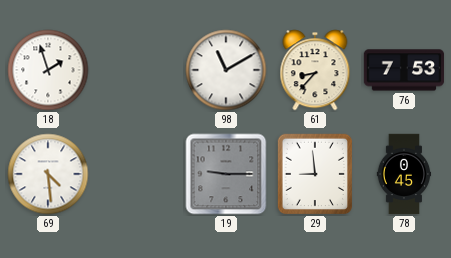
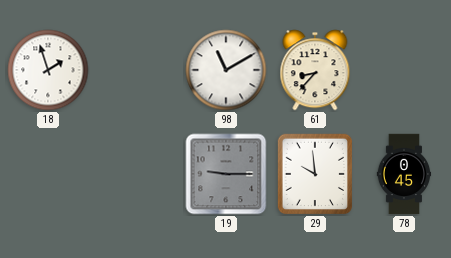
76: 7:53 -> none
69: 4:29 -> none
29: 8:59 -> 9:59
